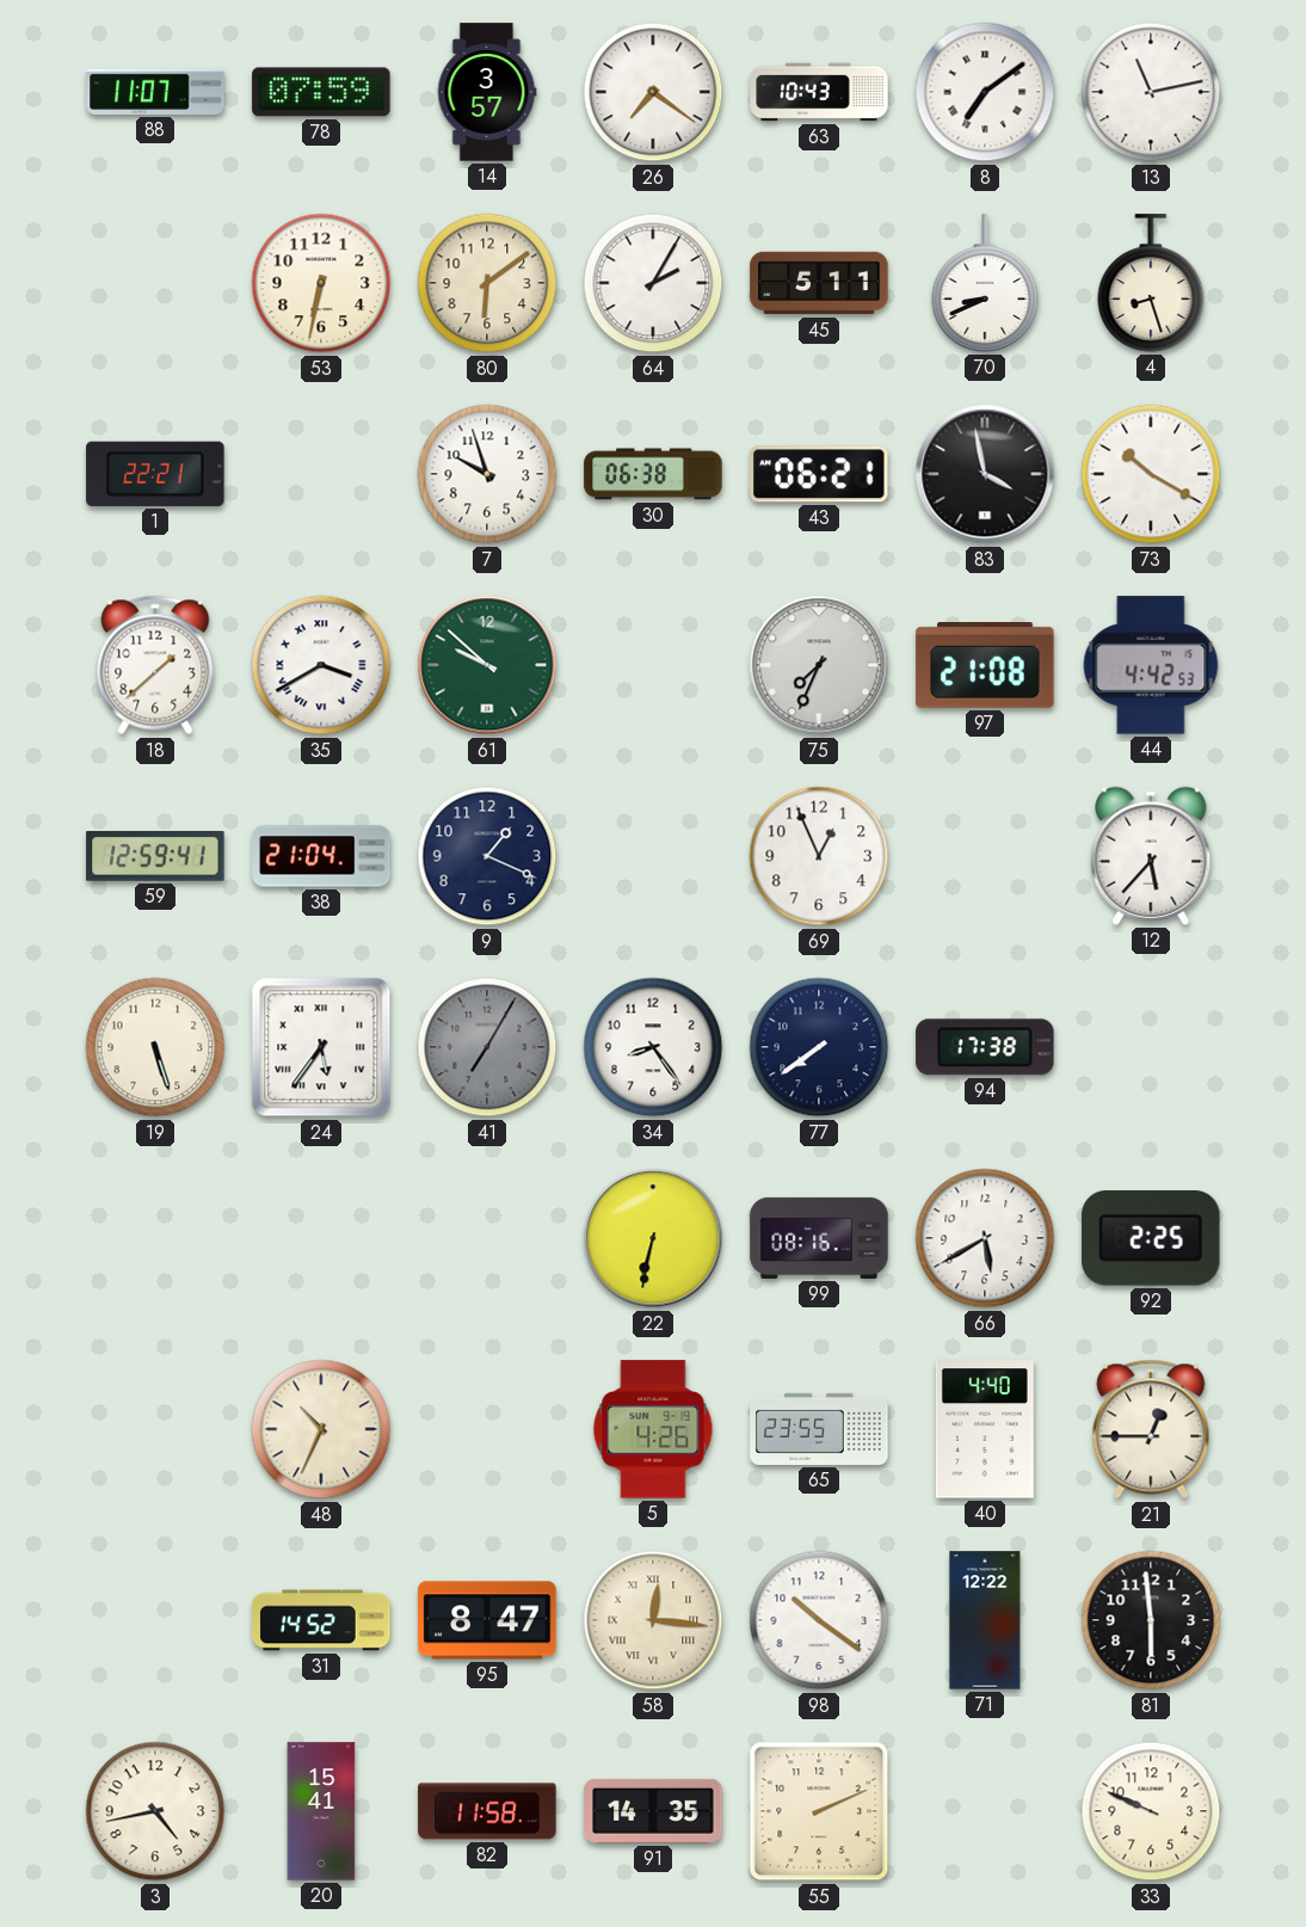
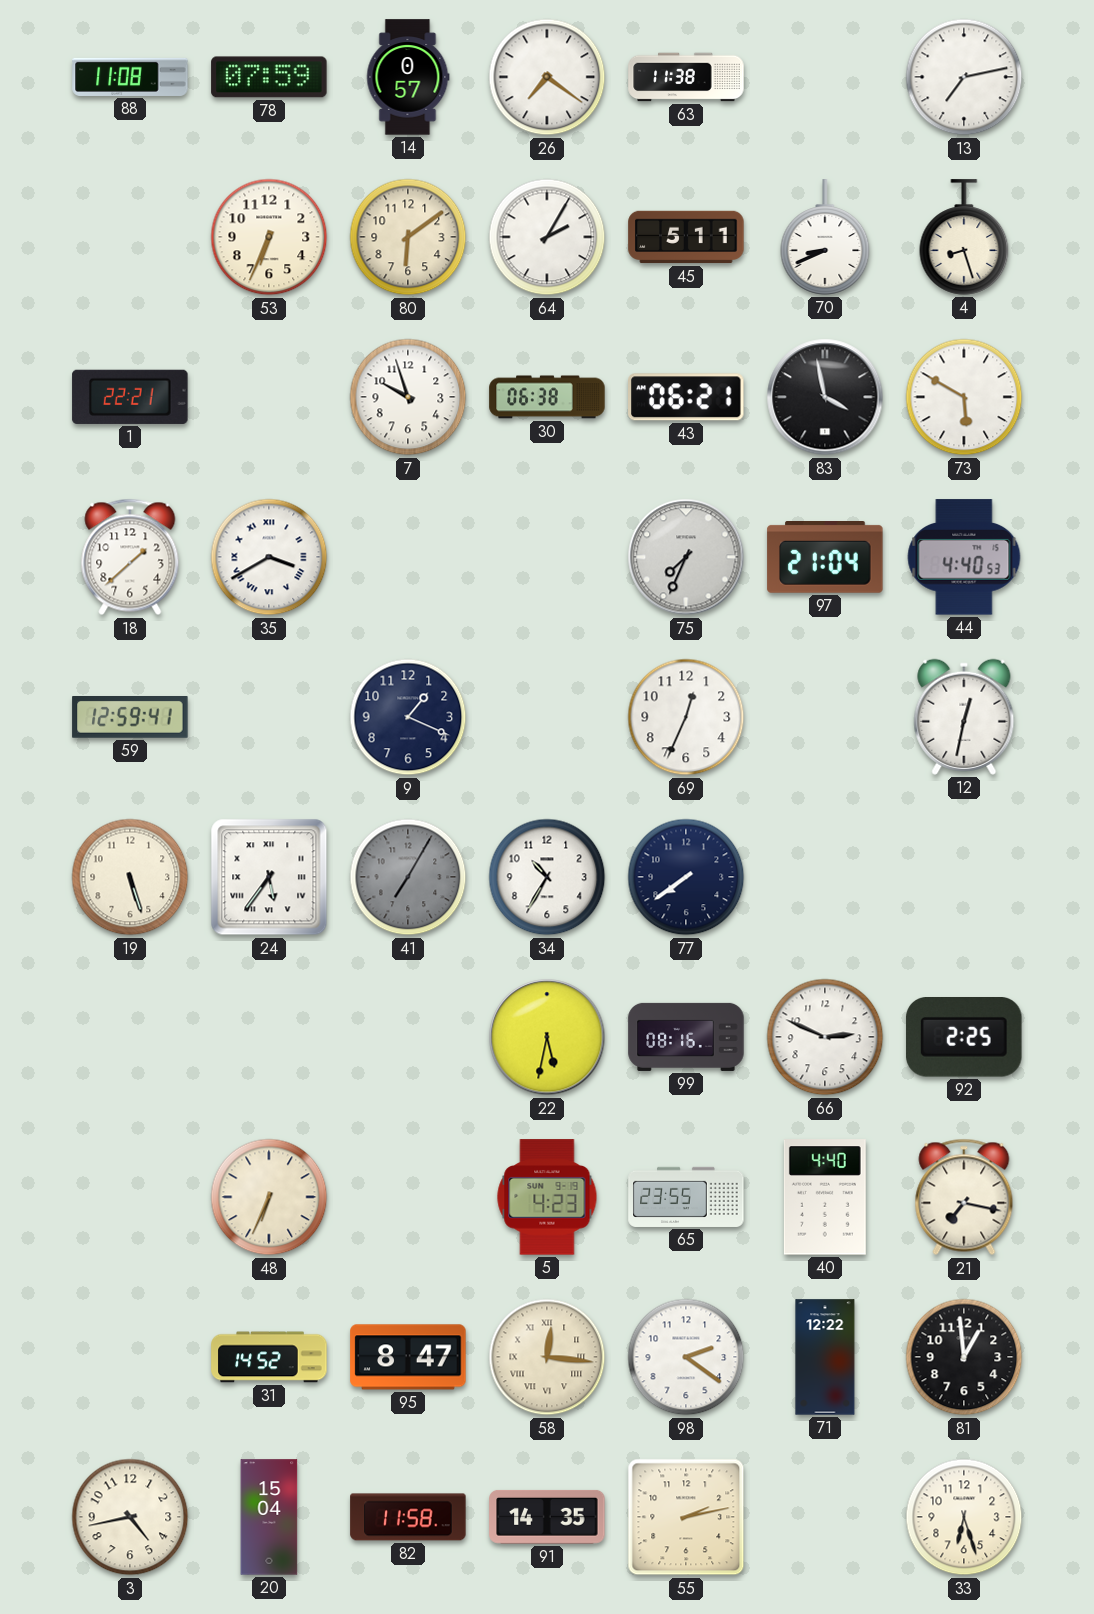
88: 11:07 -> 11:08
14: 3:57 -> 0:57
63: 10:43 -> 11:38
8: 7:09 -> none
13: 11:13 -> 7:13
53: 6:32 -> 6:34
73: 10:20 -> 5:50
61: 9:52 -> none
97: 21:08 -> 21:04
44: 4:42 -> 4:40
38: 21:04 -> none
69: 12:56 -> 12:34
12: 5:37 -> 12:32
34: 8:24 -> 10:35
94: 17:38 -> none
22: 6:32 -> 5:32
66: 5:40 -> 2:49
48: 10:34 -> 6:34
5: 4:26 -> 4:23
21: 12:45 -> 7:17
98: 10:21 -> 2:21
81: 5:59 -> 12:59
20: 15:41 -> 15:04
55: 2:11 -> 2:13
33: 9:49 -> 6:27
